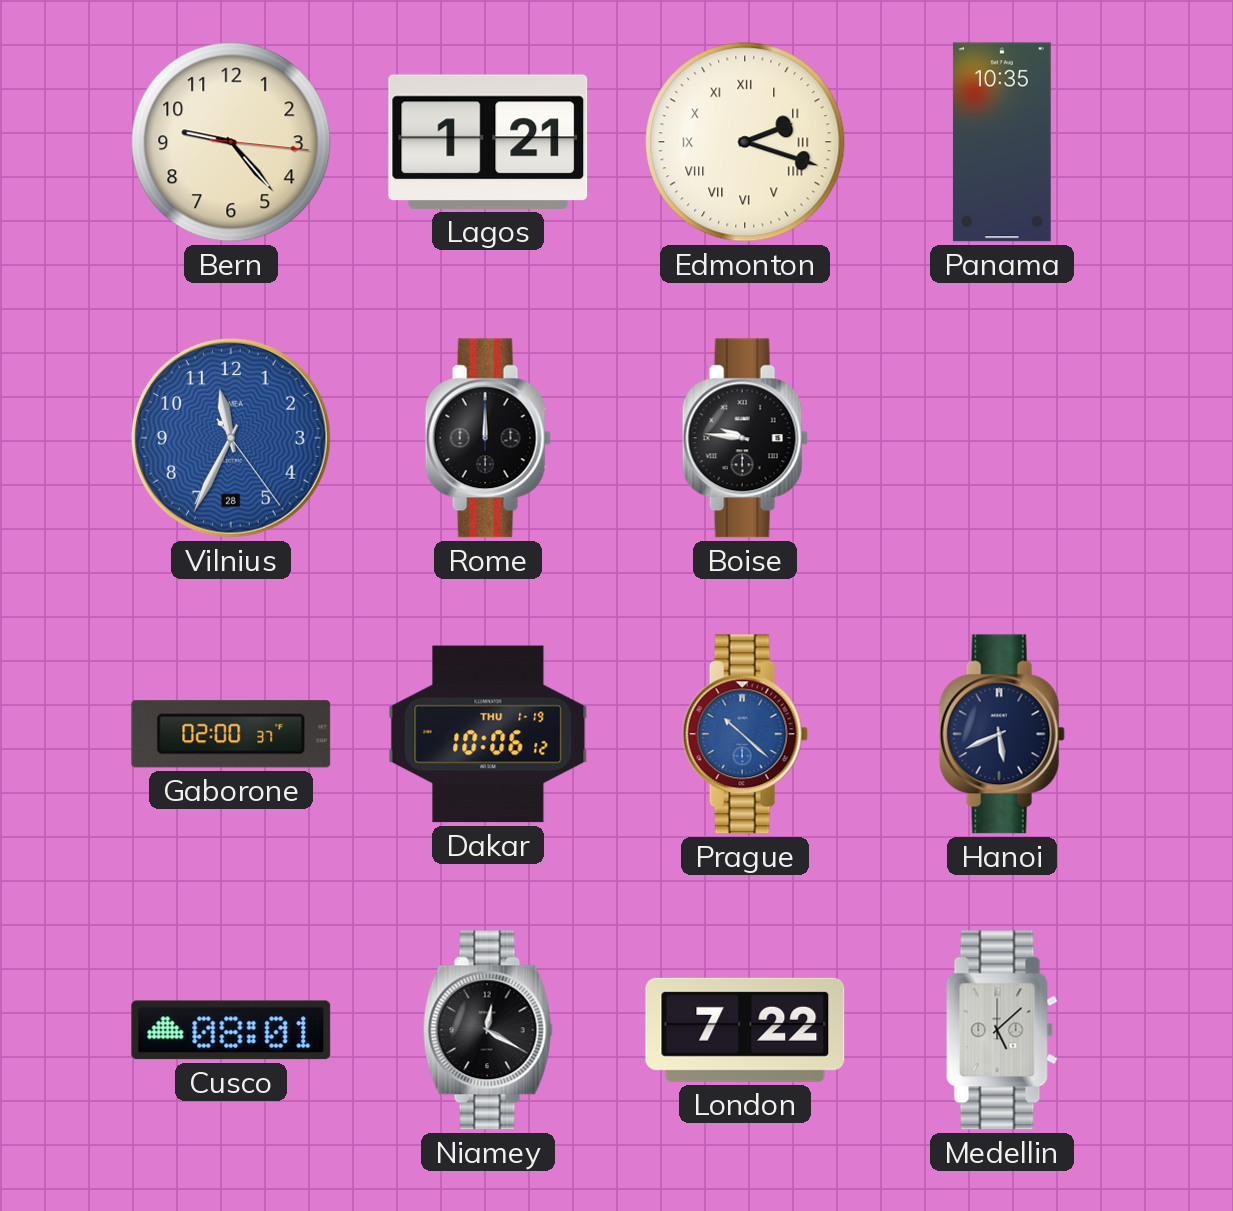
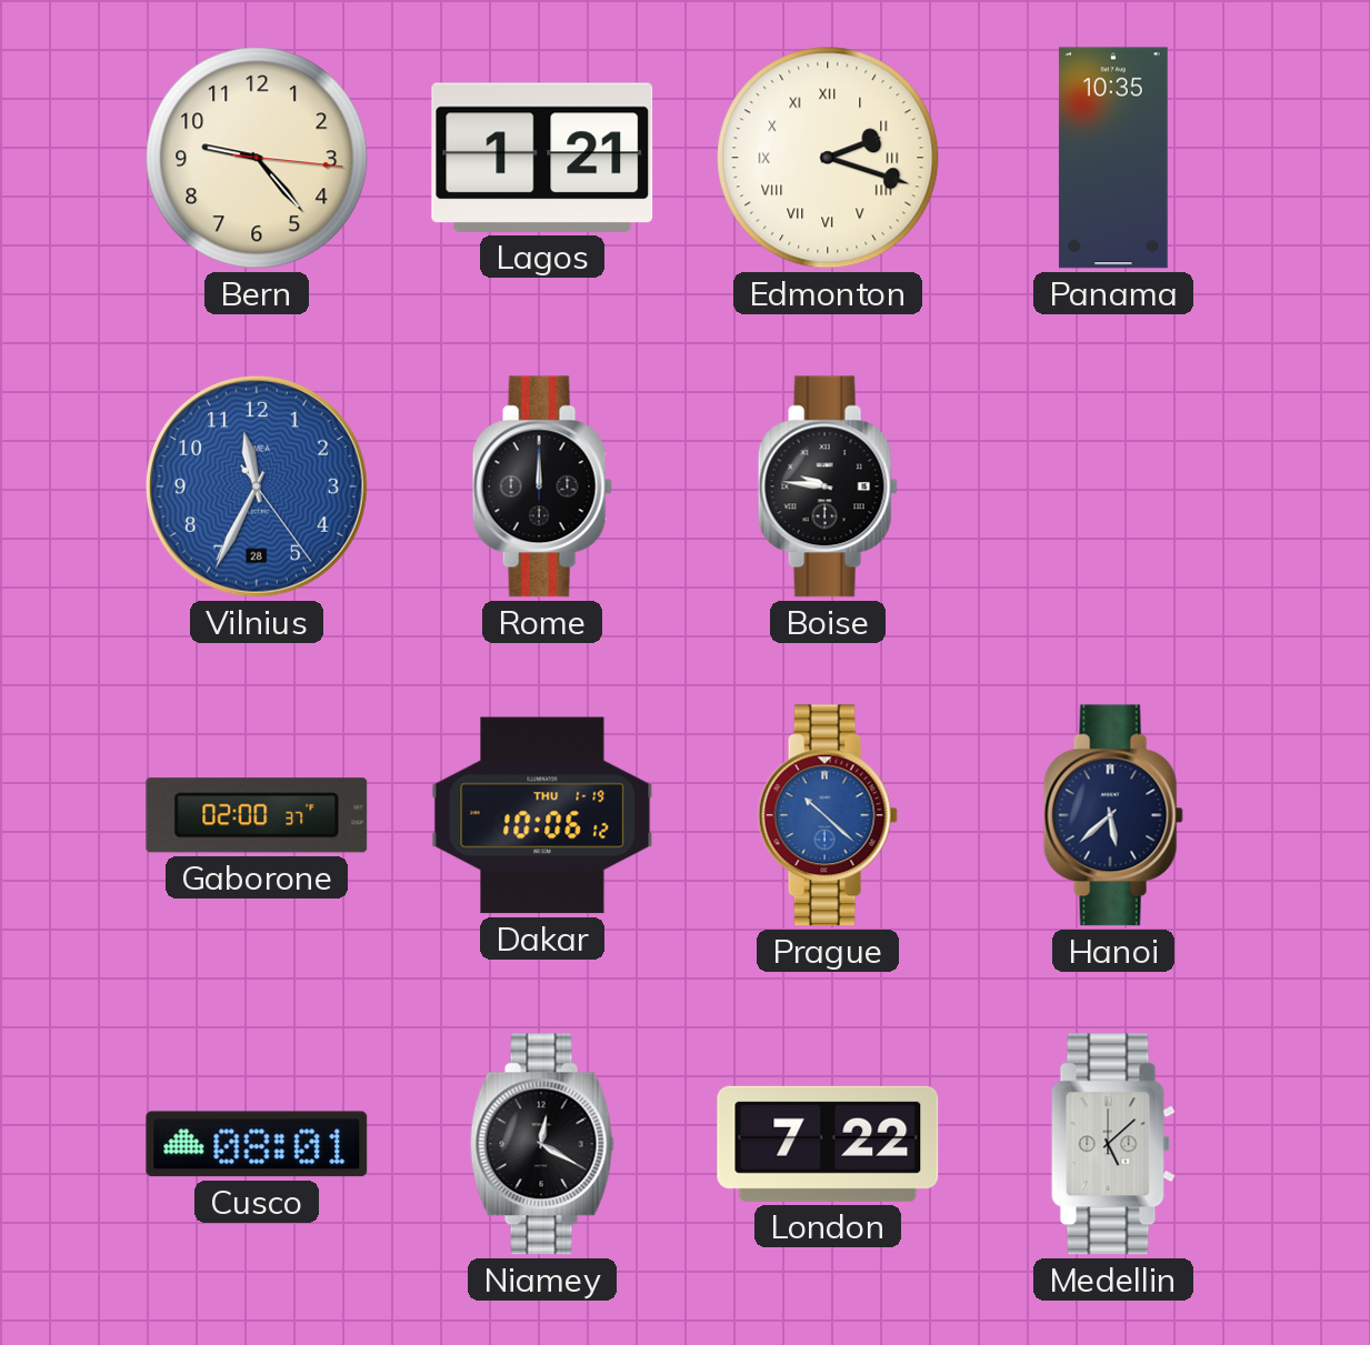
Hanoi: 5:41 -> 5:38
